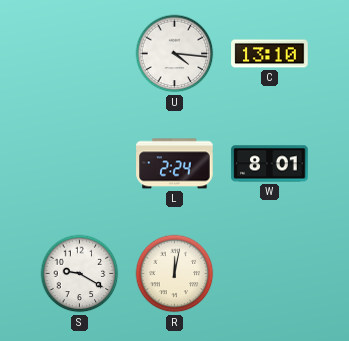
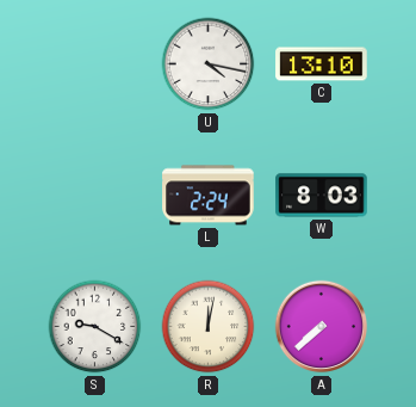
U: 4:16 -> 4:17
W: 8:01 -> 8:03
A: none -> 7:38
